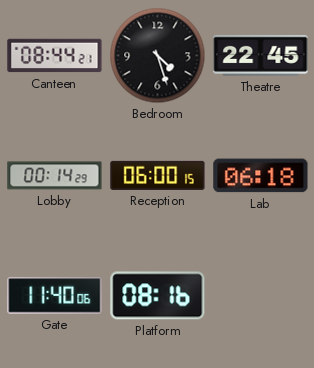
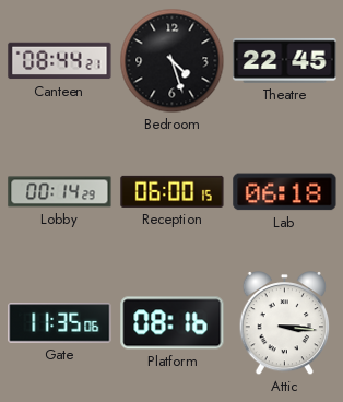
Gate: 11:40 -> 11:35
Attic: none -> 3:16
